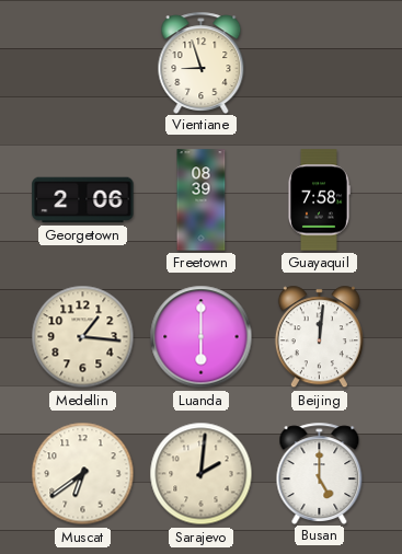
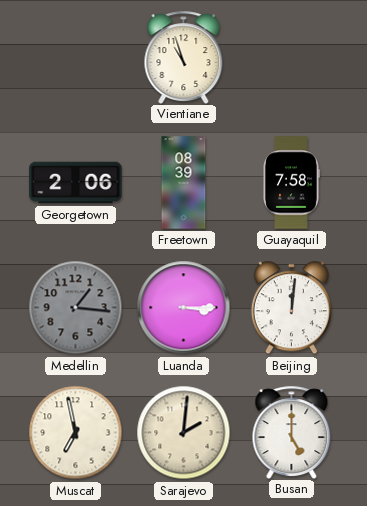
Vientiane: 8:57 -> 10:57
Medellin dial: cream -> grey
Luanda: 6:00 -> 3:15
Muscat: 6:39 -> 6:58
